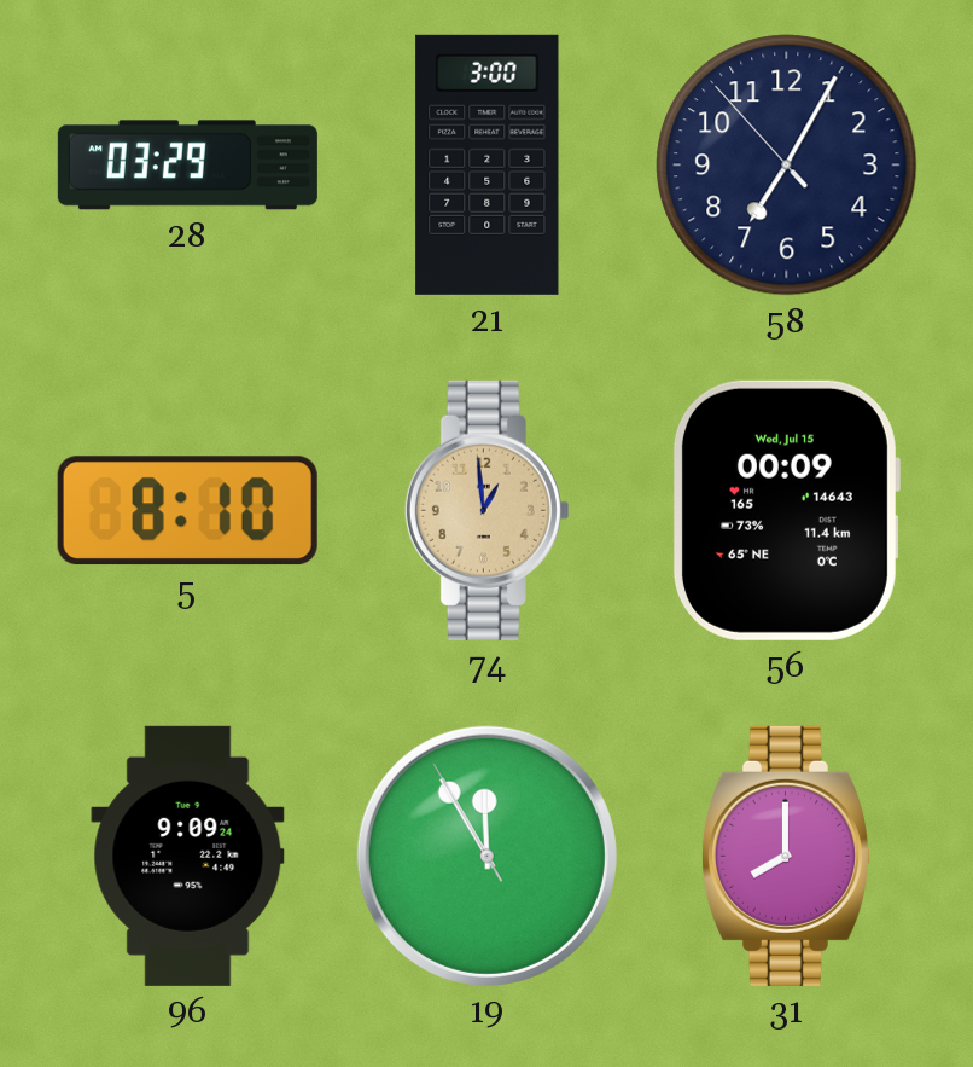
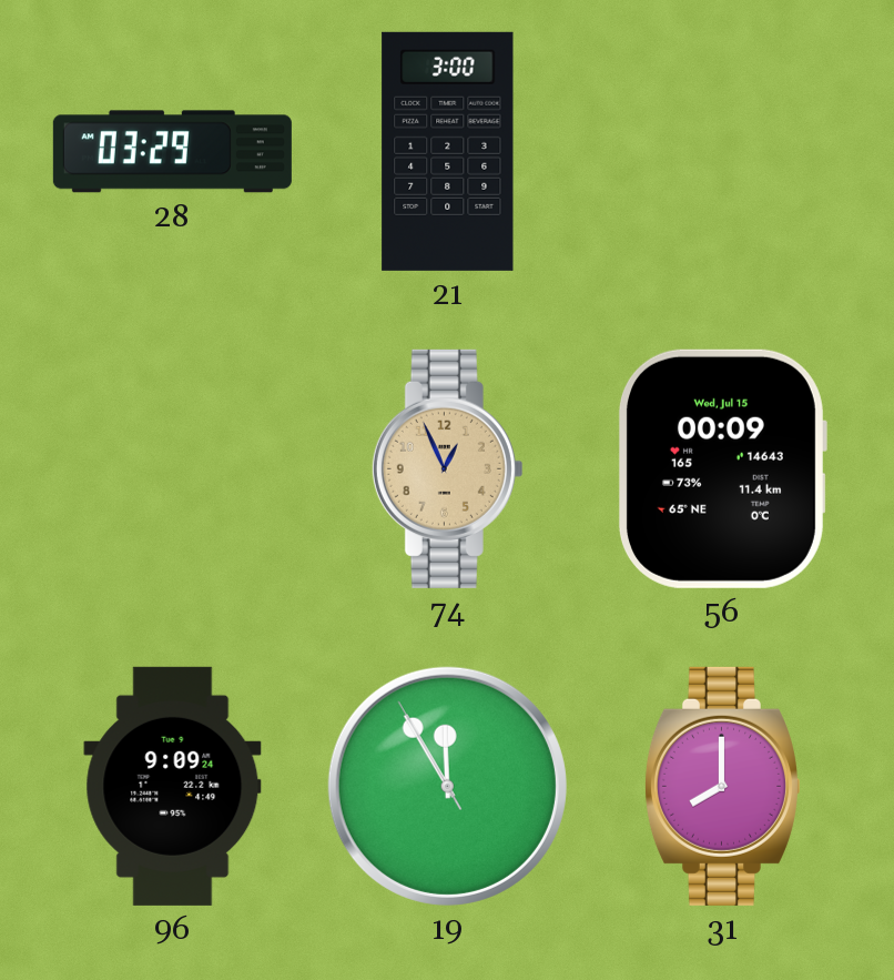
58: 7:04 -> none
5: 8:10 -> none
74: 12:59 -> 12:56
